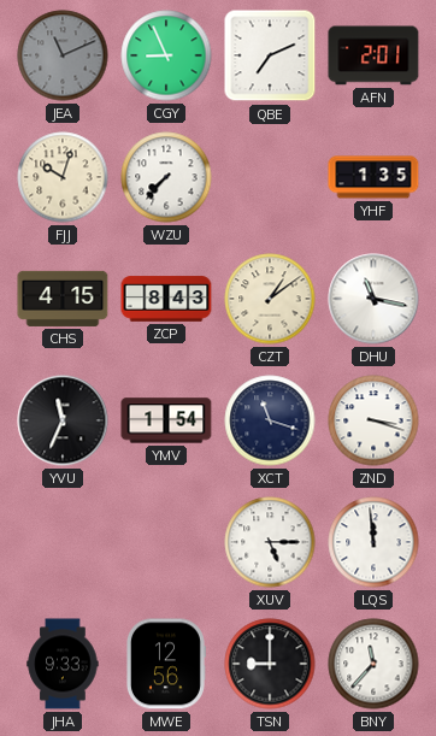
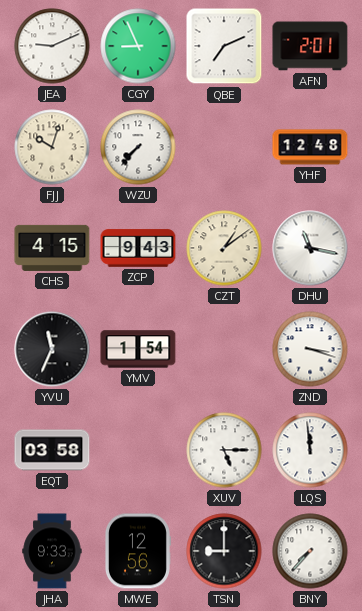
JEA: 11:11 -> 9:11
JEA dial: grey -> white
YHF: 1:35 -> 12:48
ZCP: 8:43 -> 9:43
XCT: 11:18 -> none
EQT: none -> 03:58
BNY: 11:37 -> 7:37
